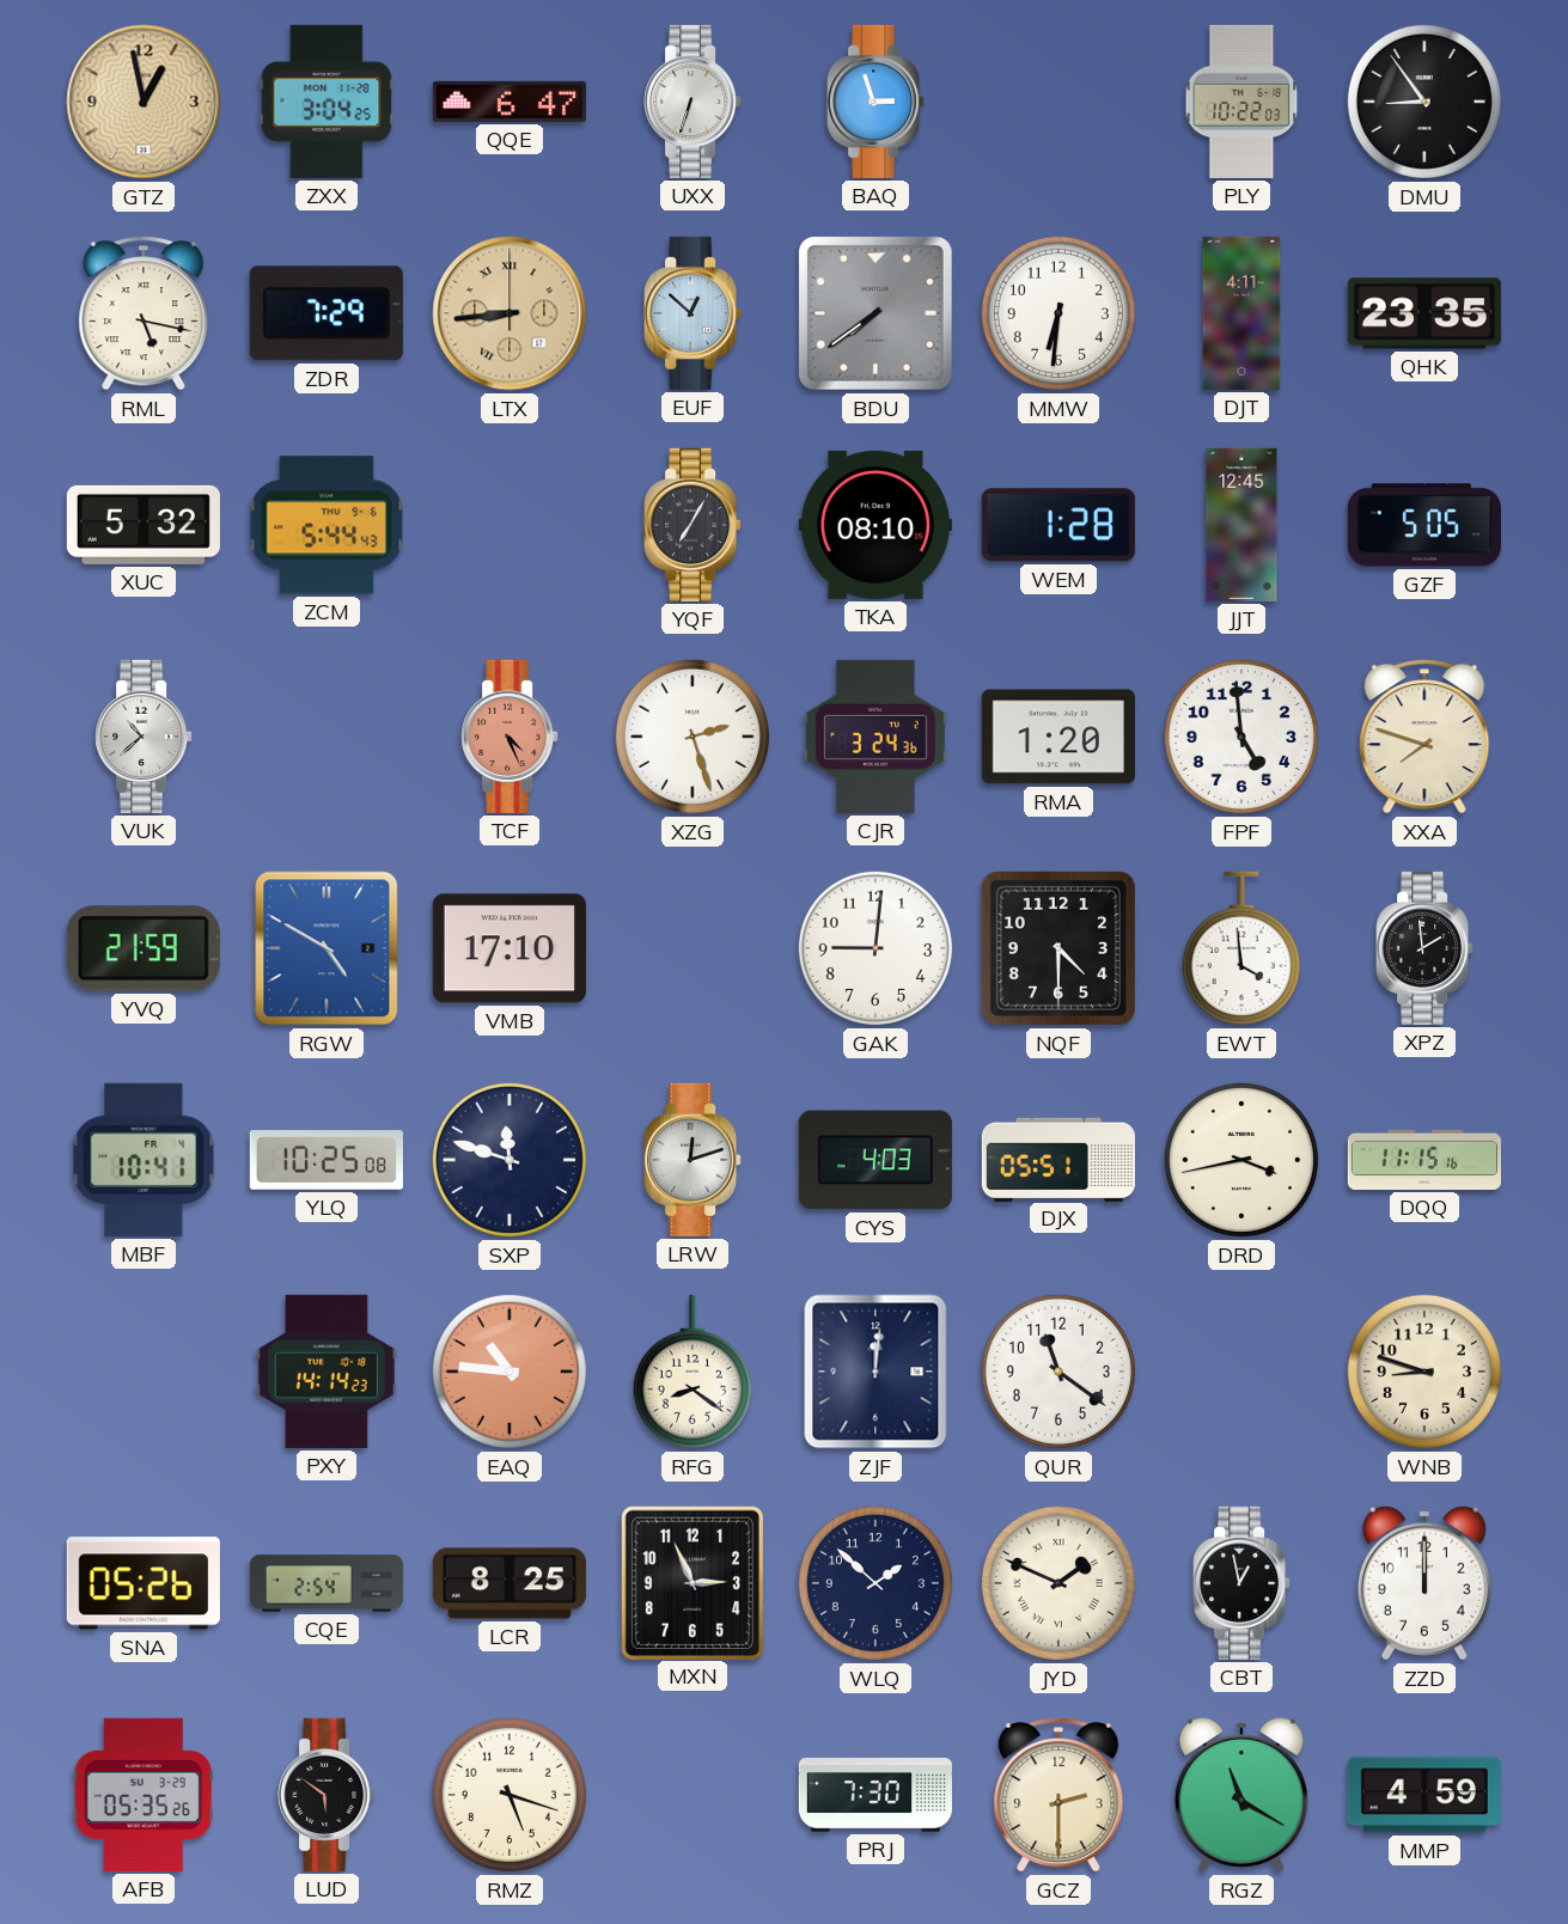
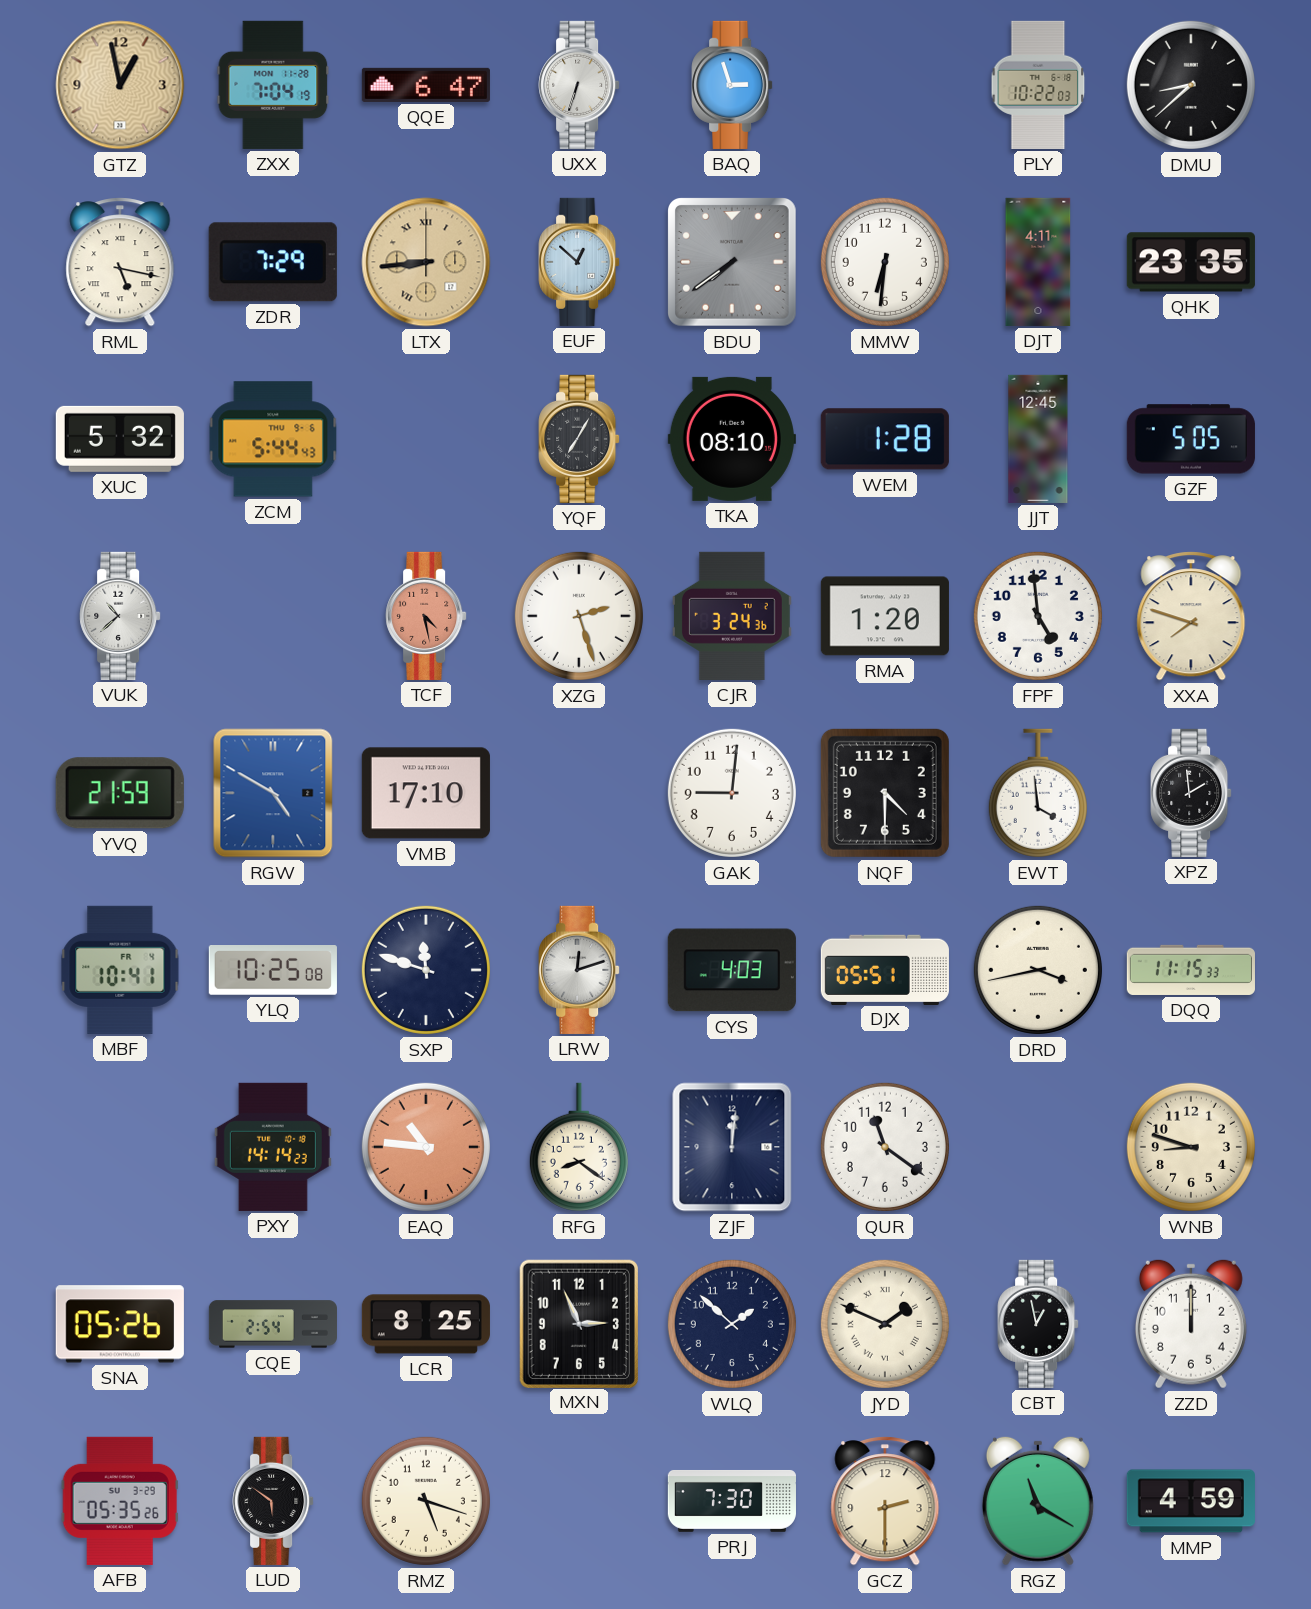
ZXX: 3:04 -> 7:04
DMU: 8:54 -> 8:38
TCF: 4:26 -> 4:28
DQQ: 11:15:16 -> 11:15:33
